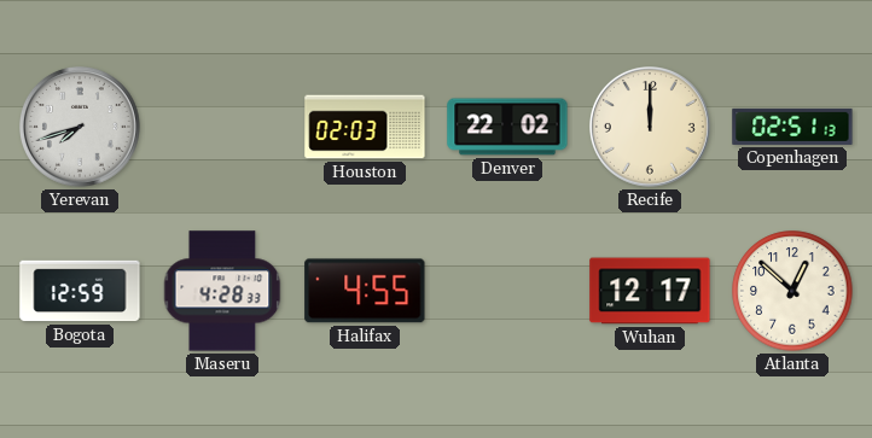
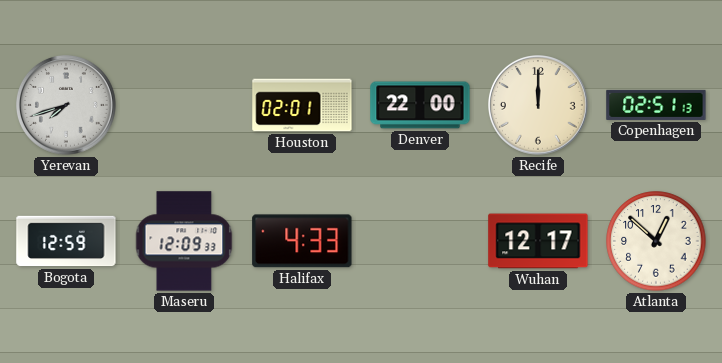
Houston: 02:03 -> 02:01
Denver: 22:02 -> 22:00
Maseru: 4:28 -> 12:09
Halifax: 4:55 -> 4:33
